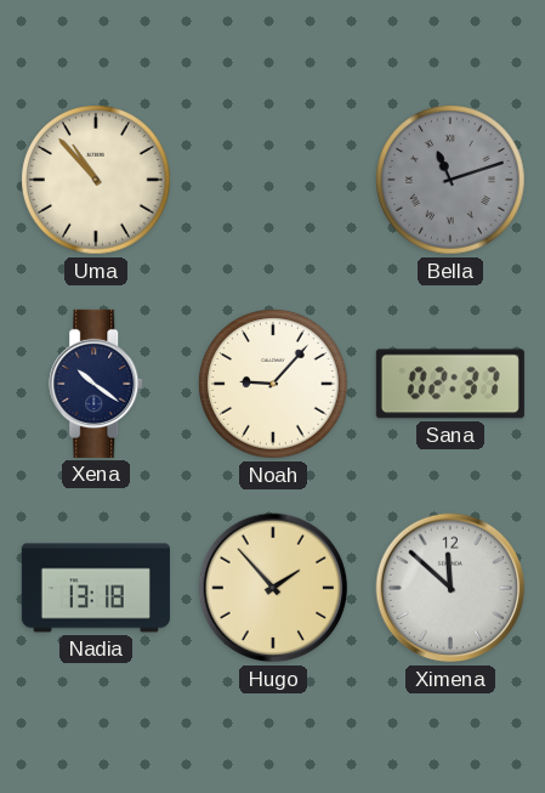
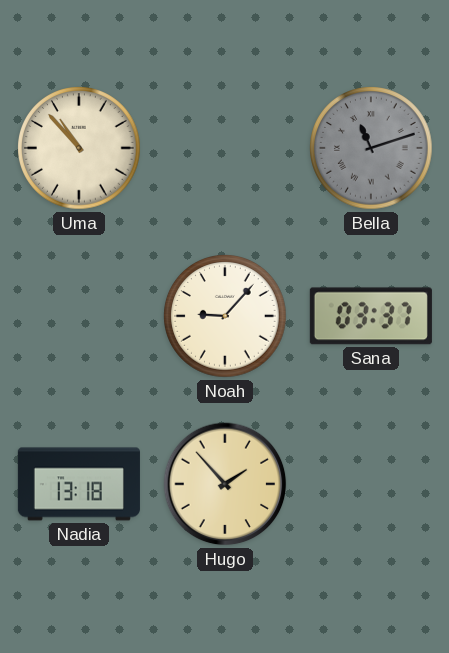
Xena: 10:21 -> none
Sana: 02:37 -> 03:37
Ximena: 11:52 -> none
